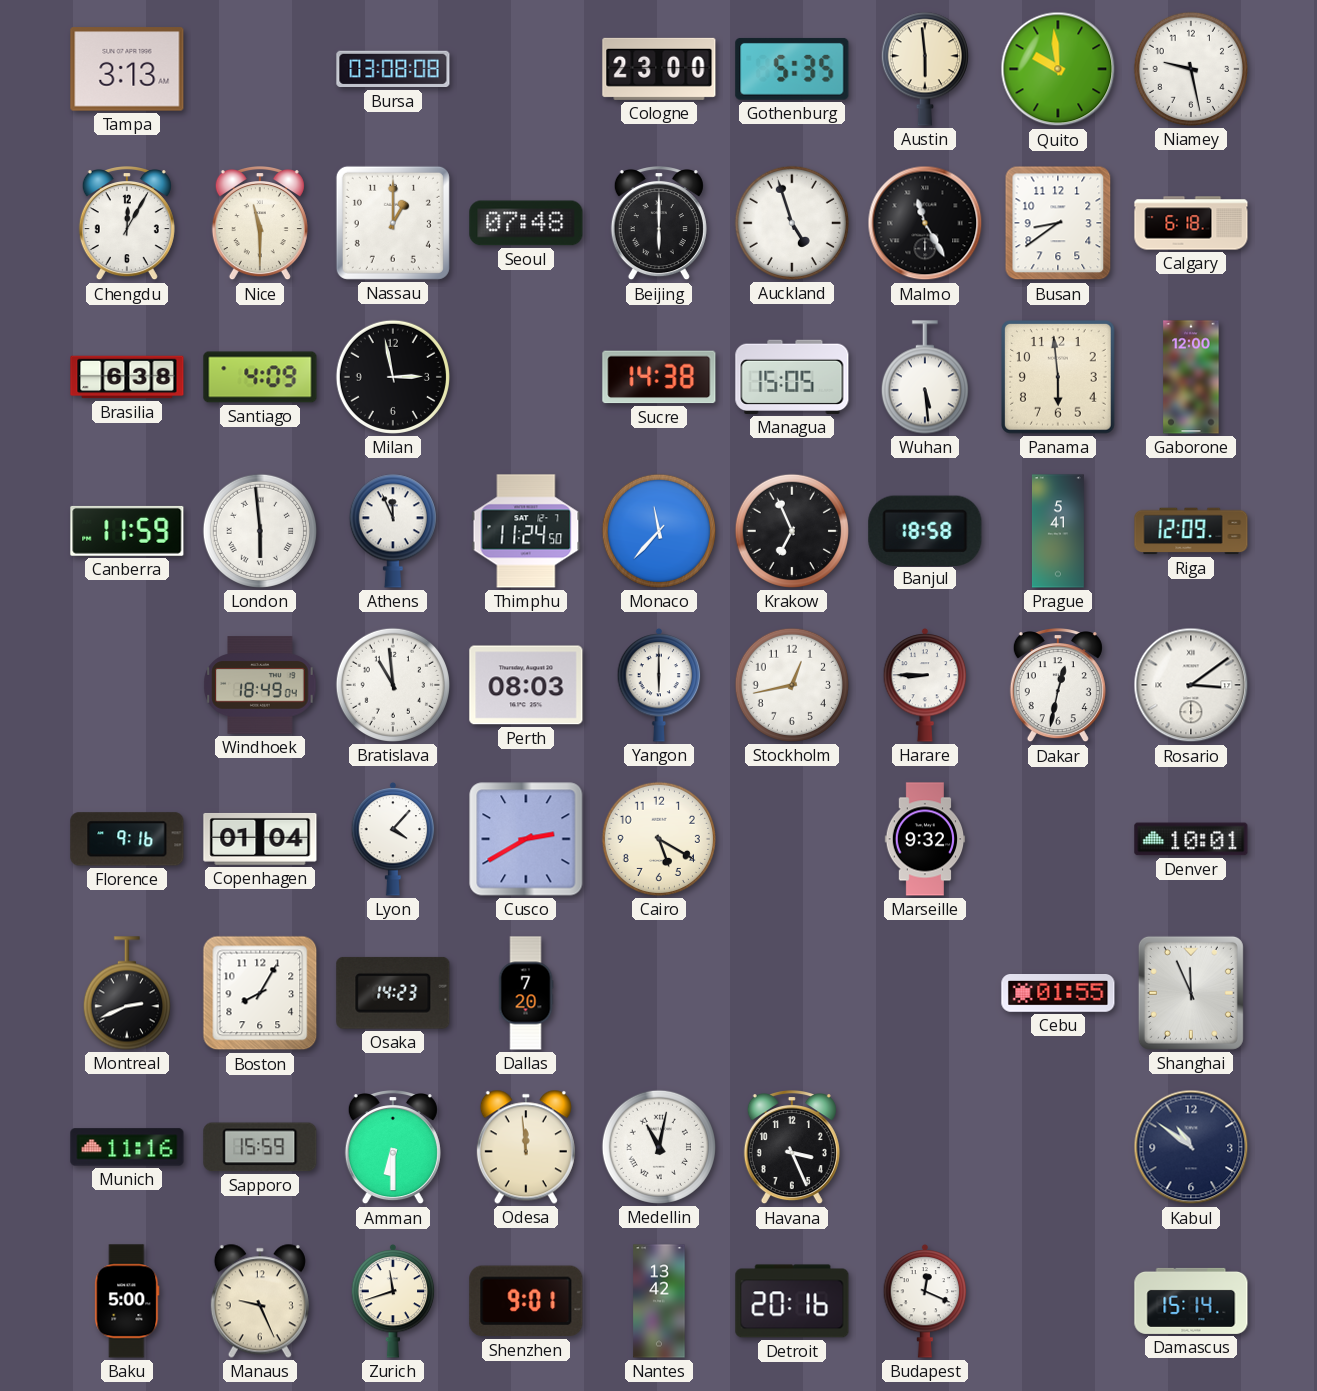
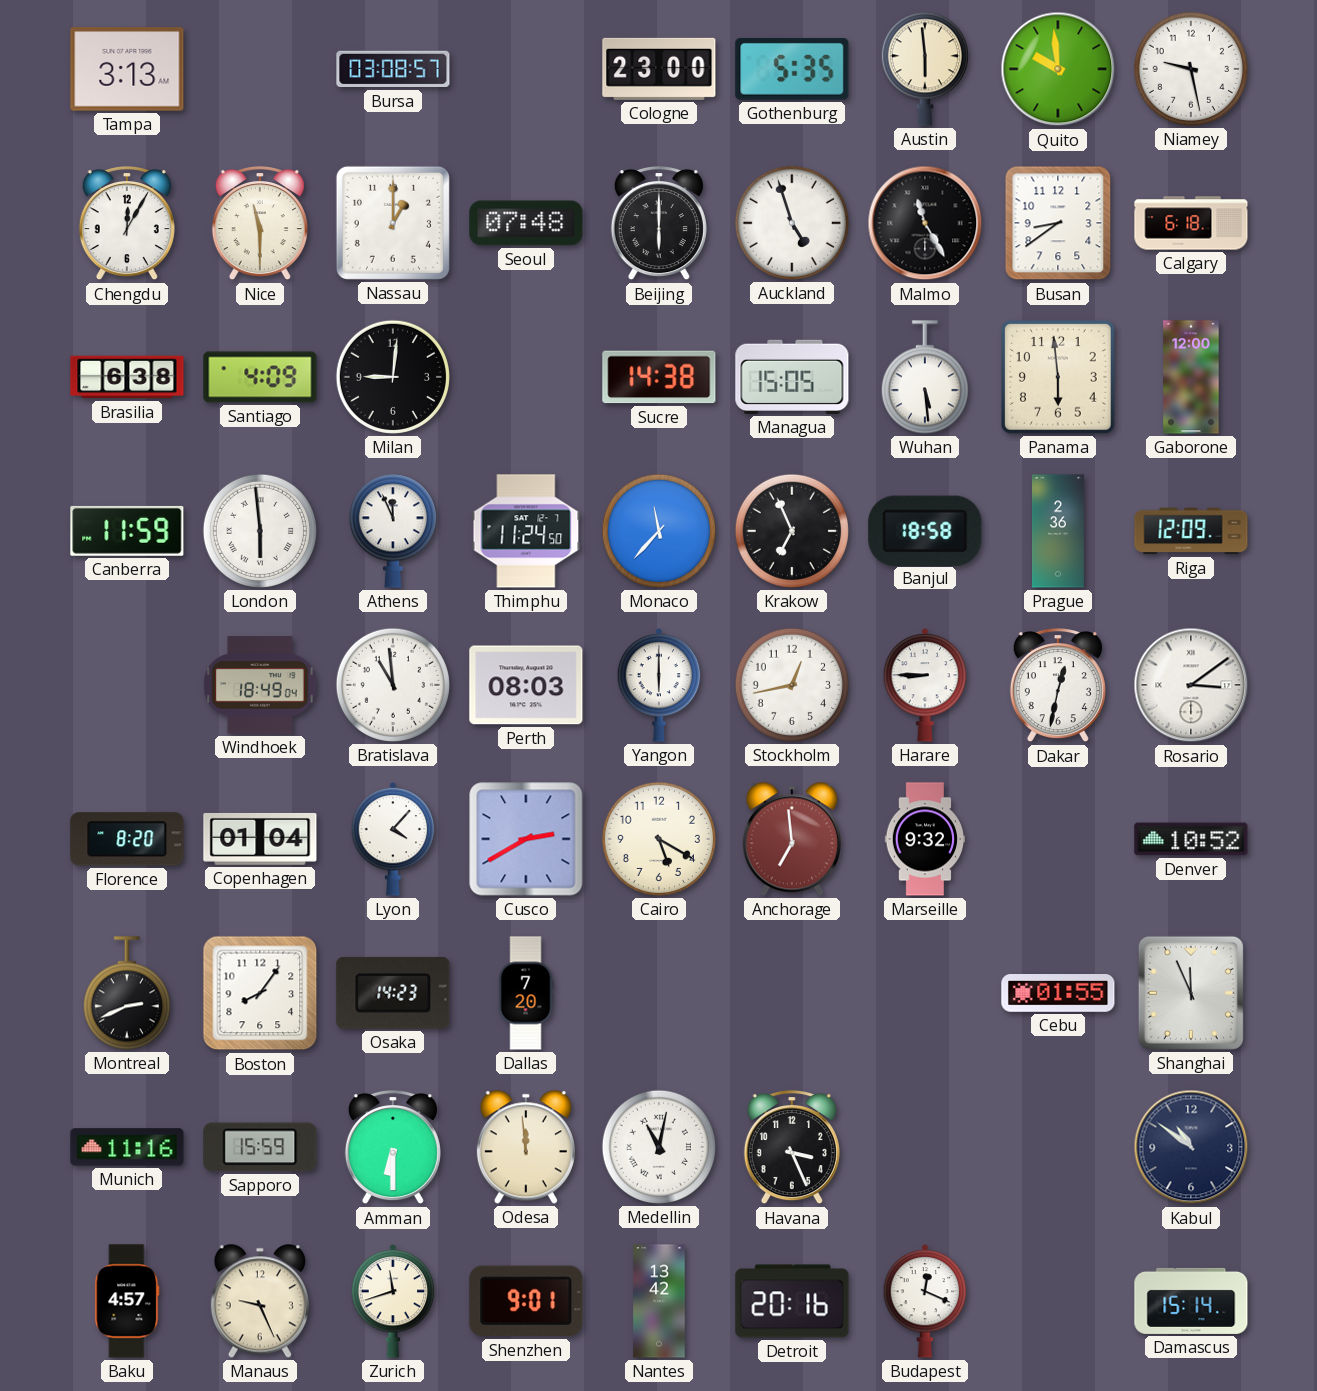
Bursa: 03:08:08 -> 03:08:57
Milan: 2:58 -> 9:01
Prague: 5:41 -> 2:36
Florence: 9:16 -> 8:20
Anchorage: none -> 6:59
Denver: 10:01 -> 10:52
Boston: 8:05 -> 8:06
Baku: 5:00 -> 4:57
